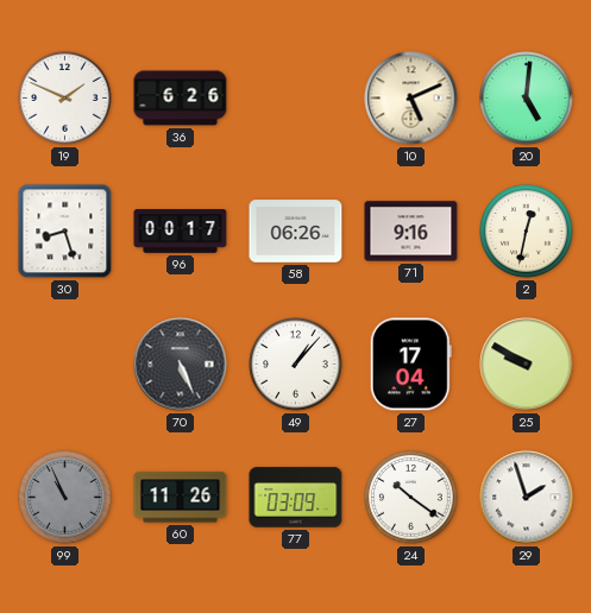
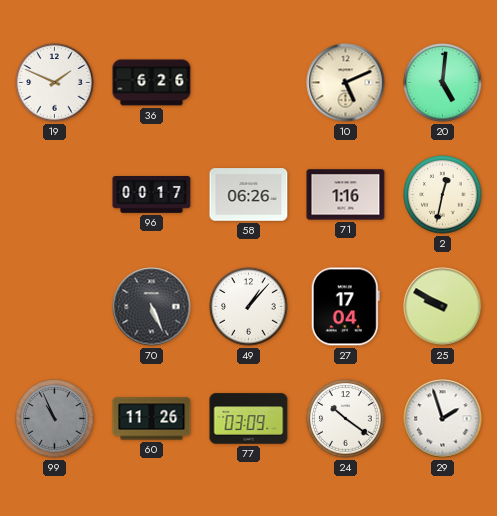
30: 8:27 -> none
71: 9:16 -> 1:16
